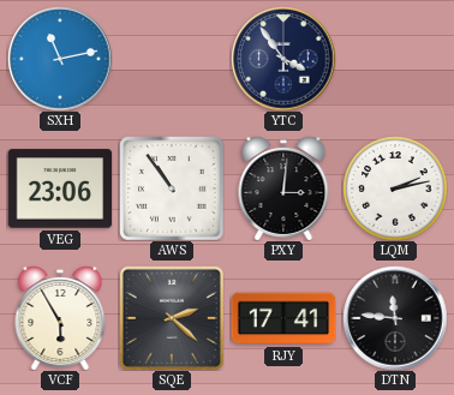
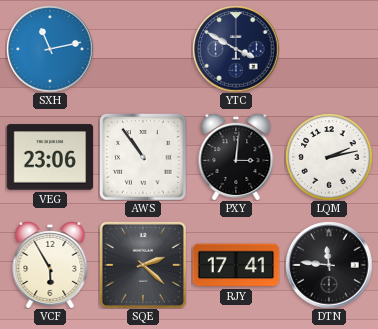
YTC: 3:54 -> 3:50
